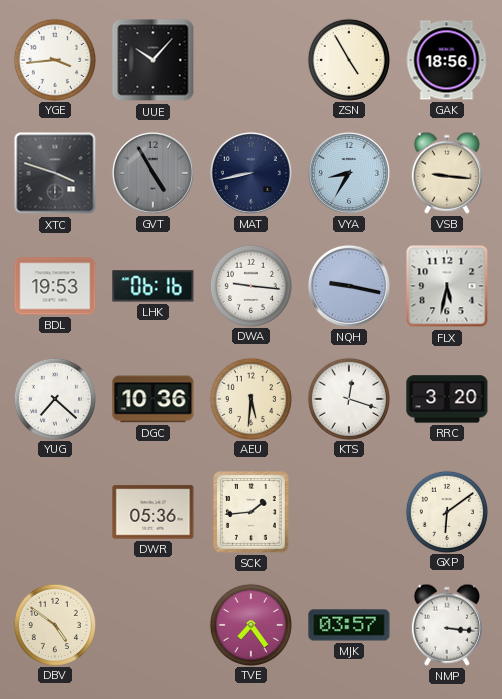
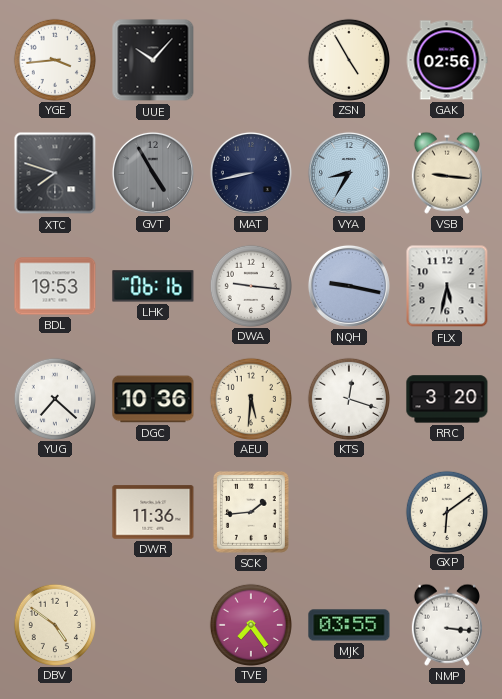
GAK: 18:56 -> 02:56
XTC: 3:48 -> 7:48
DWR: 05:36 -> 11:36
MJK: 03:57 -> 03:55
